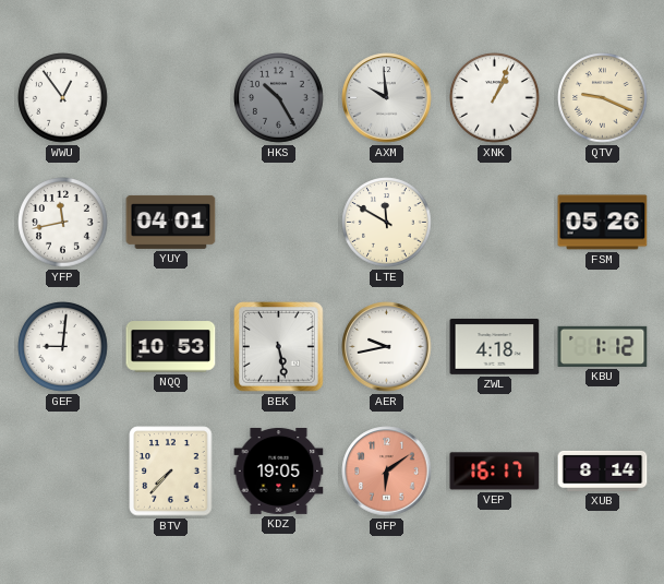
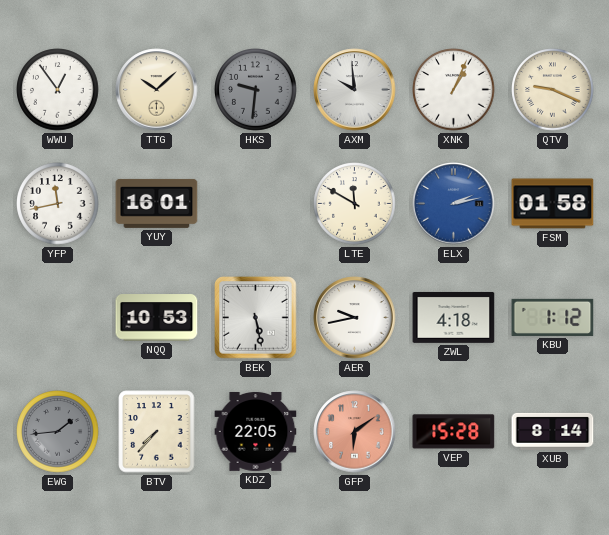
TTG: none -> 10:08
HKS: 10:25 -> 9:31
YUY: 04:01 -> 16:01
ELX: none -> 2:13
FSM: 05:26 -> 01:58
GEF: 9:01 -> none
EWG: none -> 1:44
KDZ: 19:05 -> 22:05
VEP: 16:17 -> 15:28
